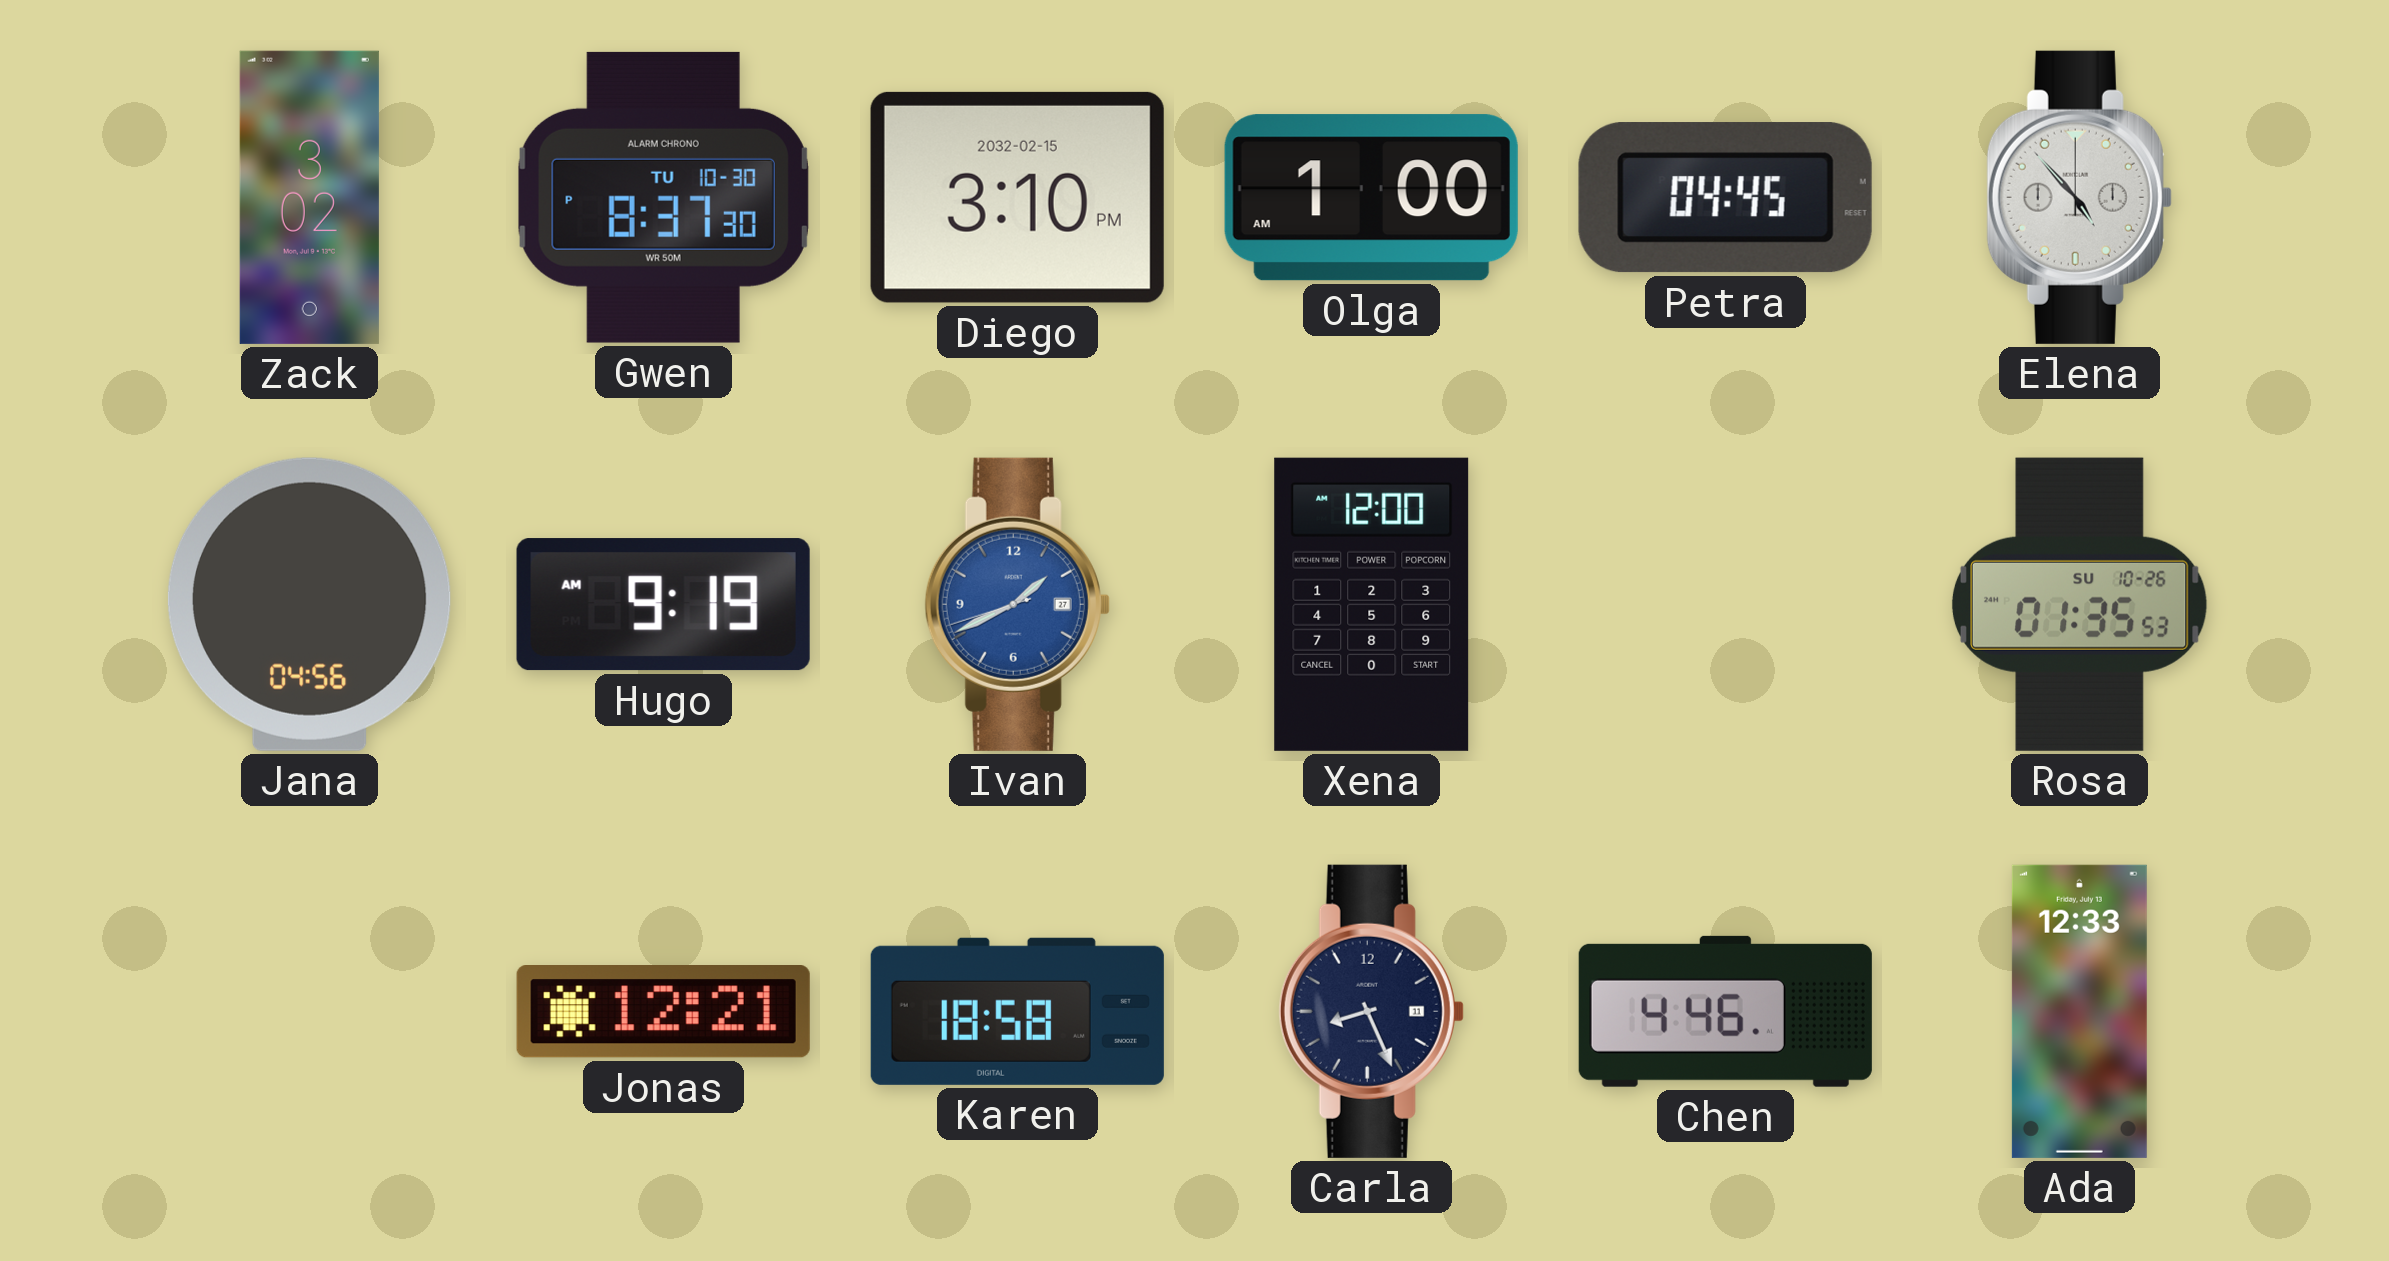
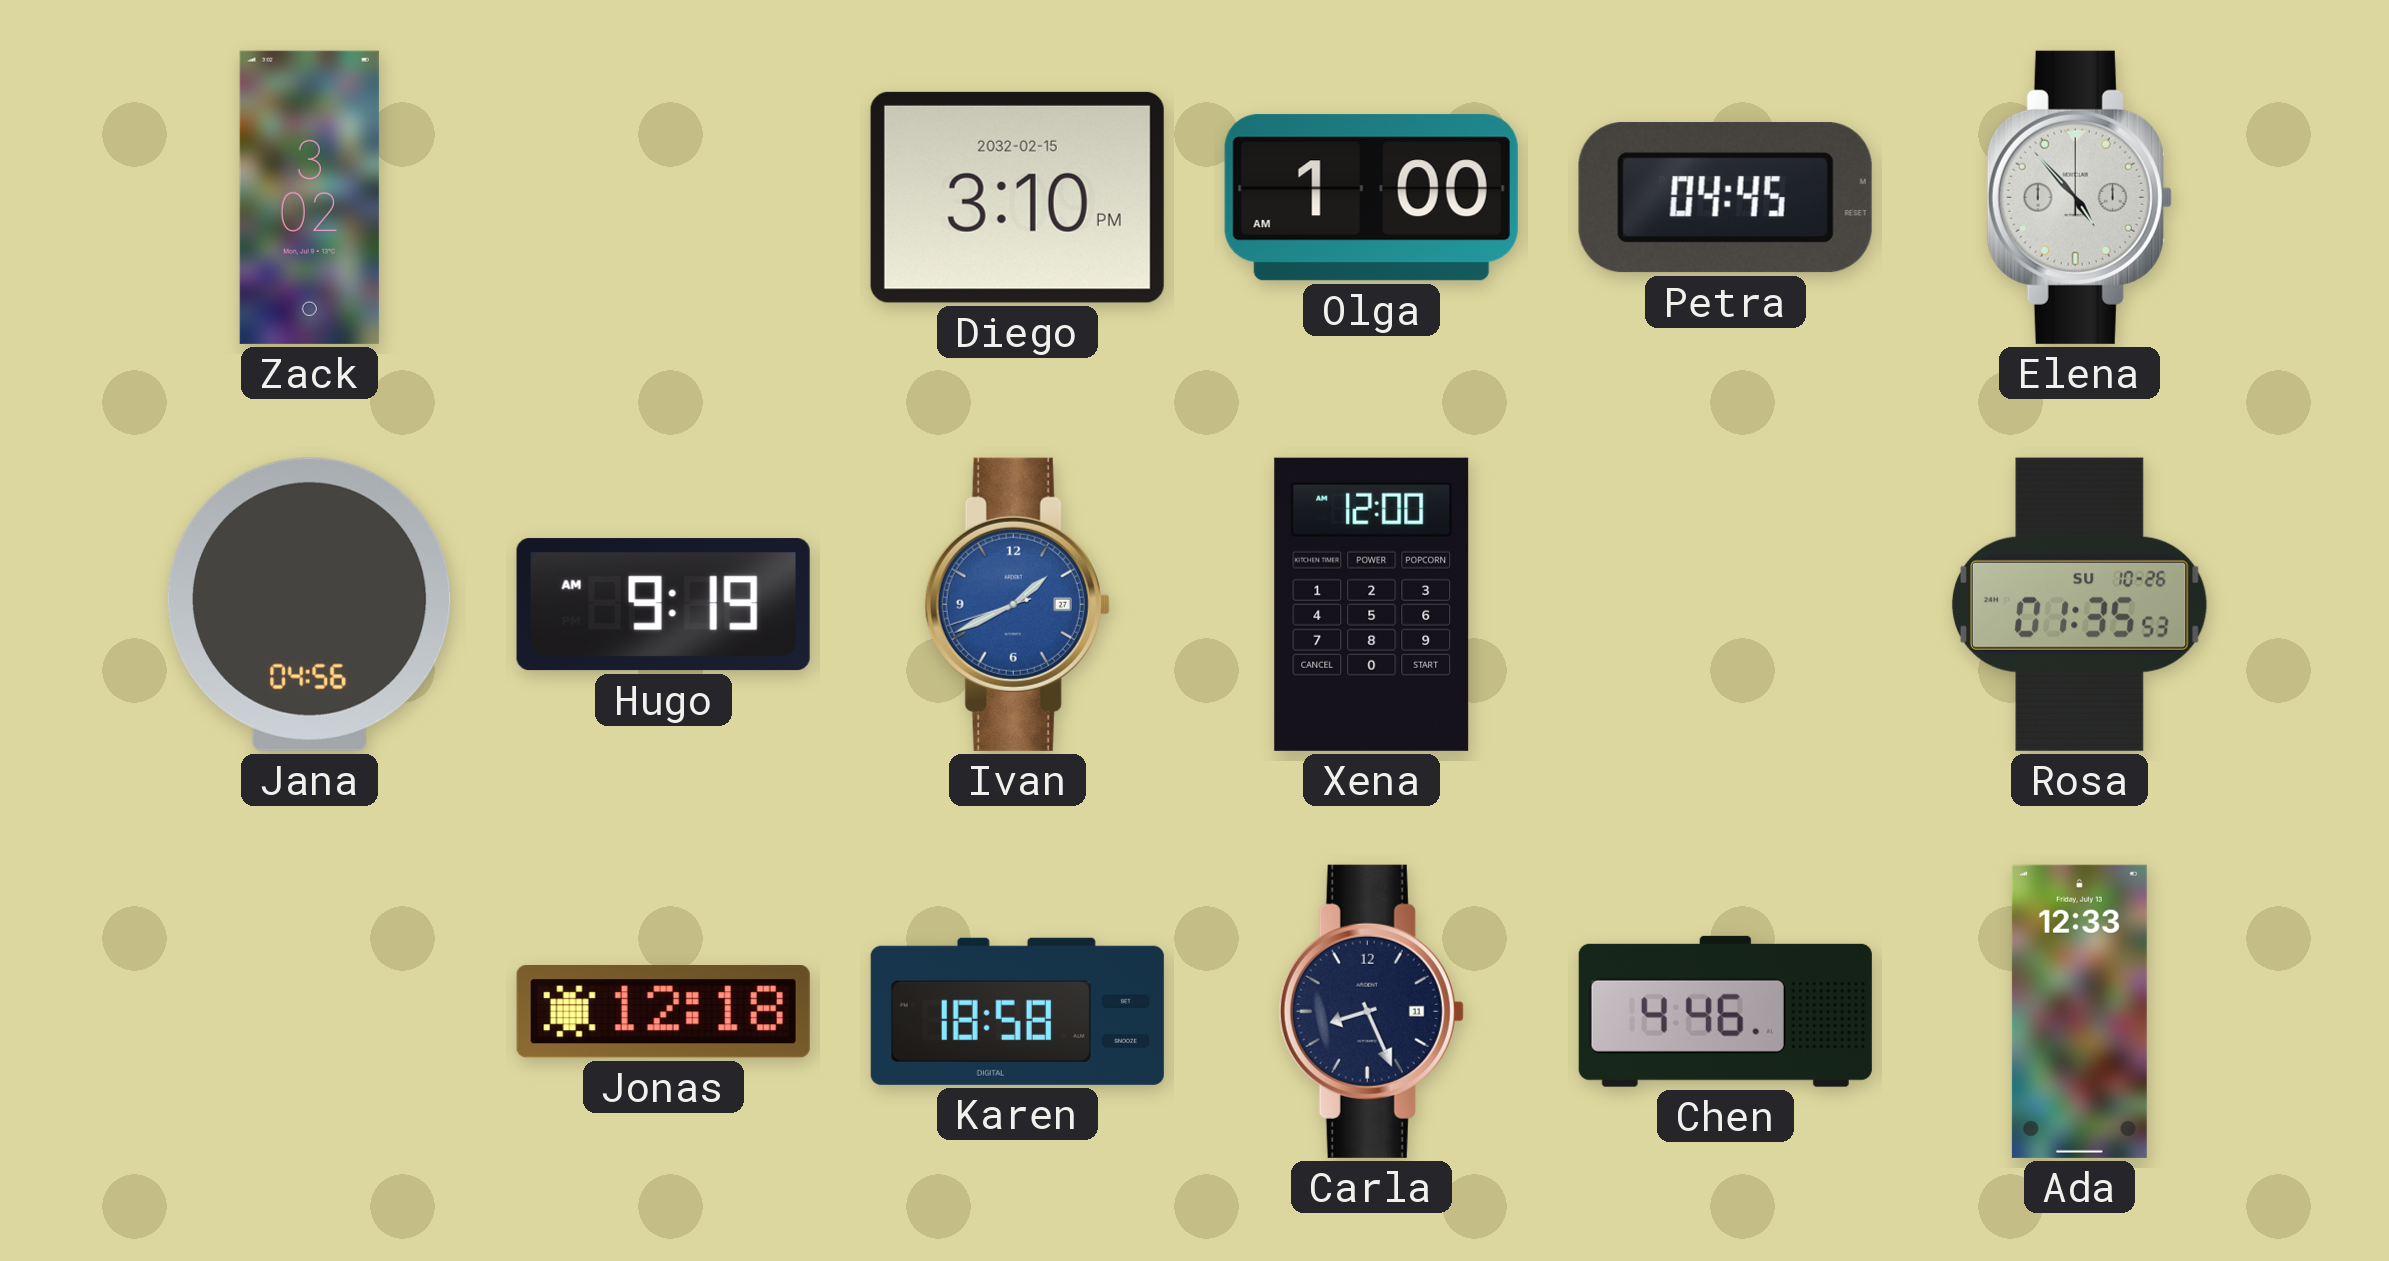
Gwen: 8:37 -> none
Jonas: 12:21 -> 12:18
